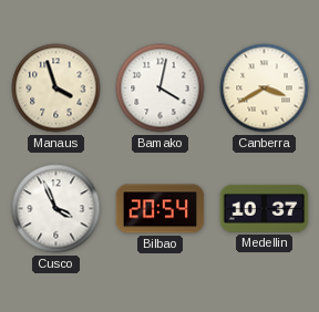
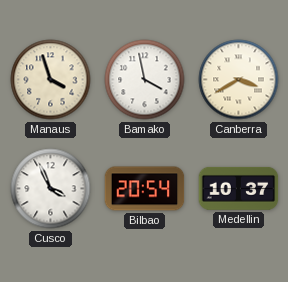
Bamako: 4:02 -> 3:58
